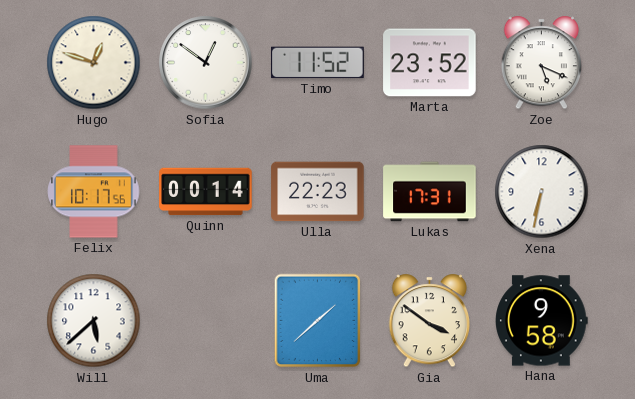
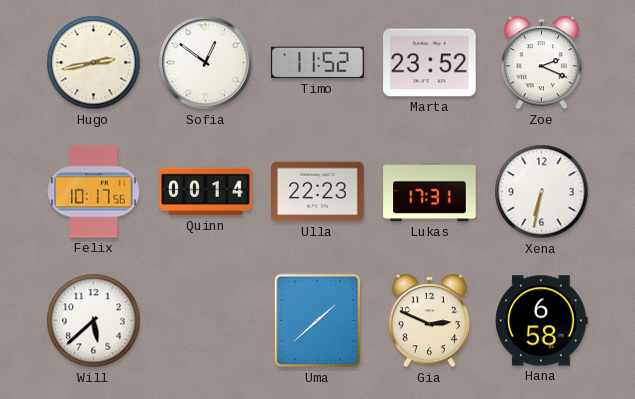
Hugo: 12:48 -> 2:43
Zoe: 5:19 -> 2:19
Gia: 3:51 -> 2:49
Hana: 9:58 -> 6:58
